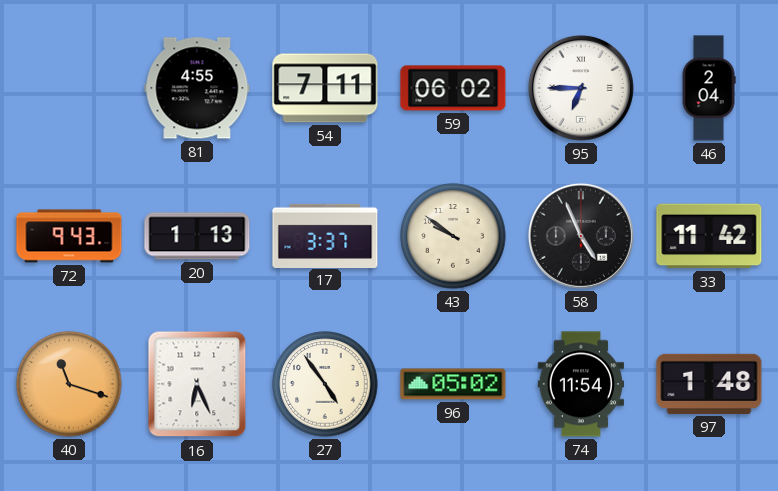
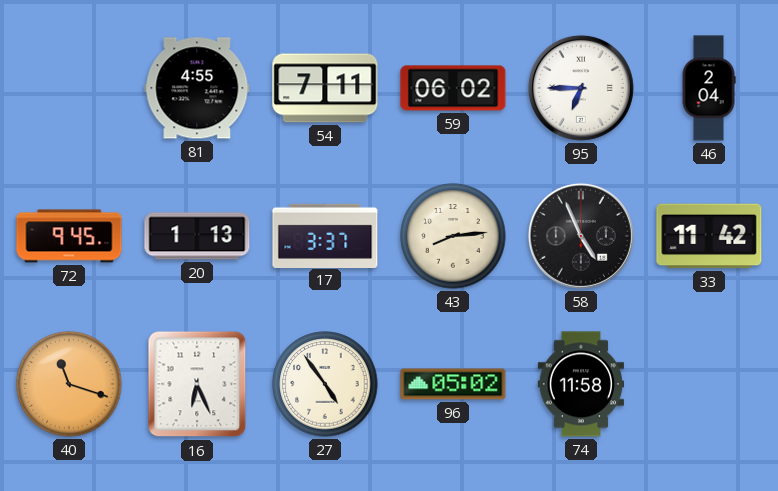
72: 9:43 -> 9:45
43: 9:51 -> 8:14
74: 11:54 -> 11:58
97: 1:48 -> none
